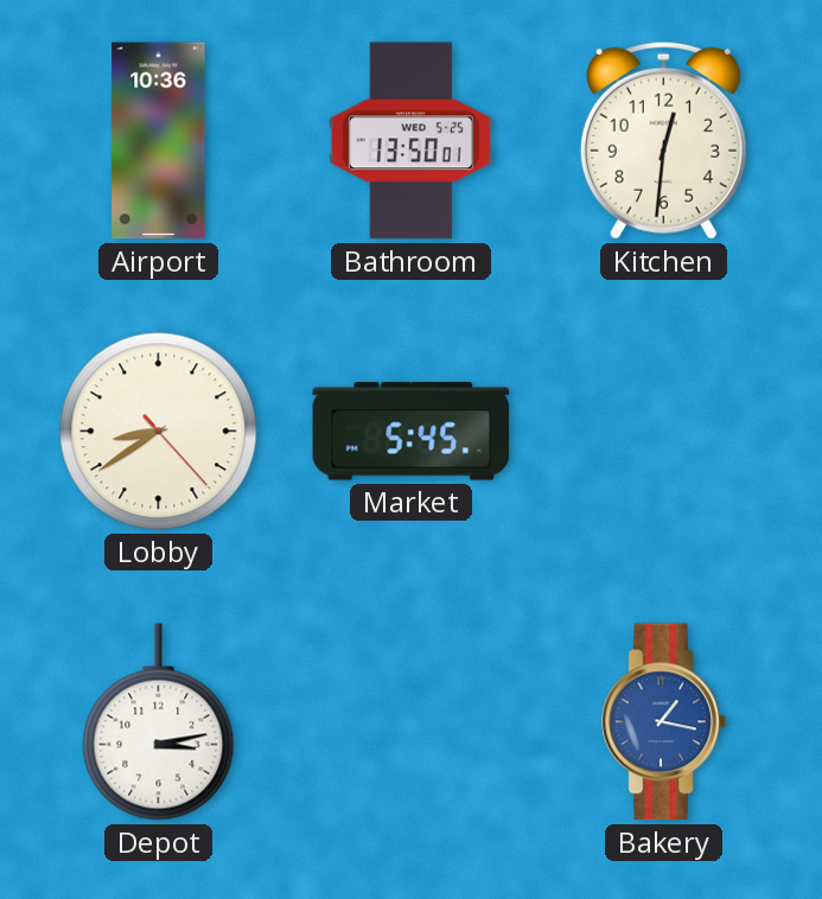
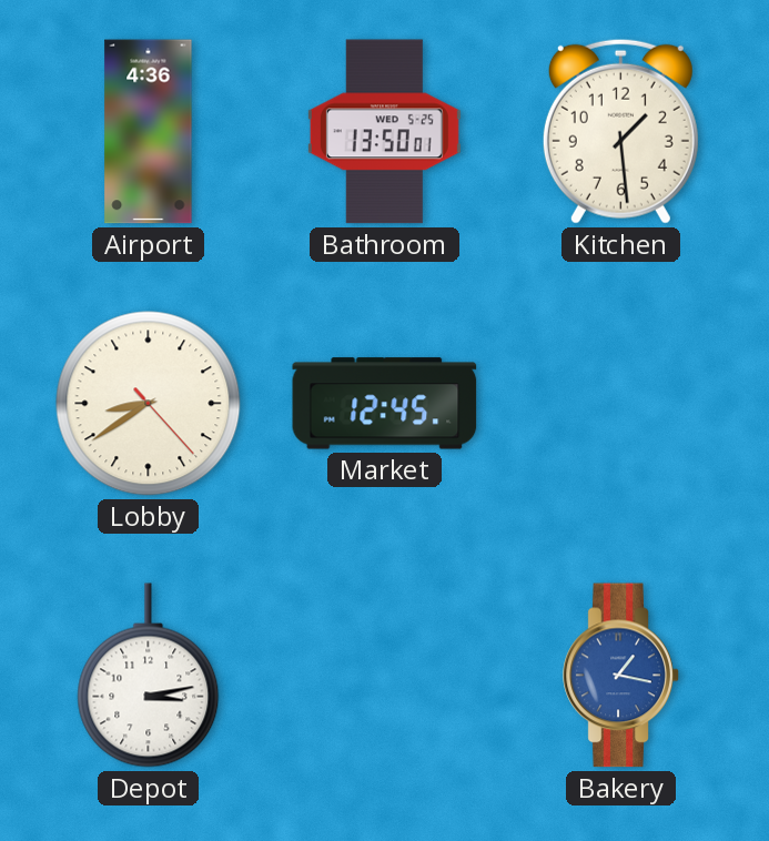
Airport: 10:36 -> 4:36
Kitchen: 12:31 -> 1:29
Market: 5:45 -> 12:45
